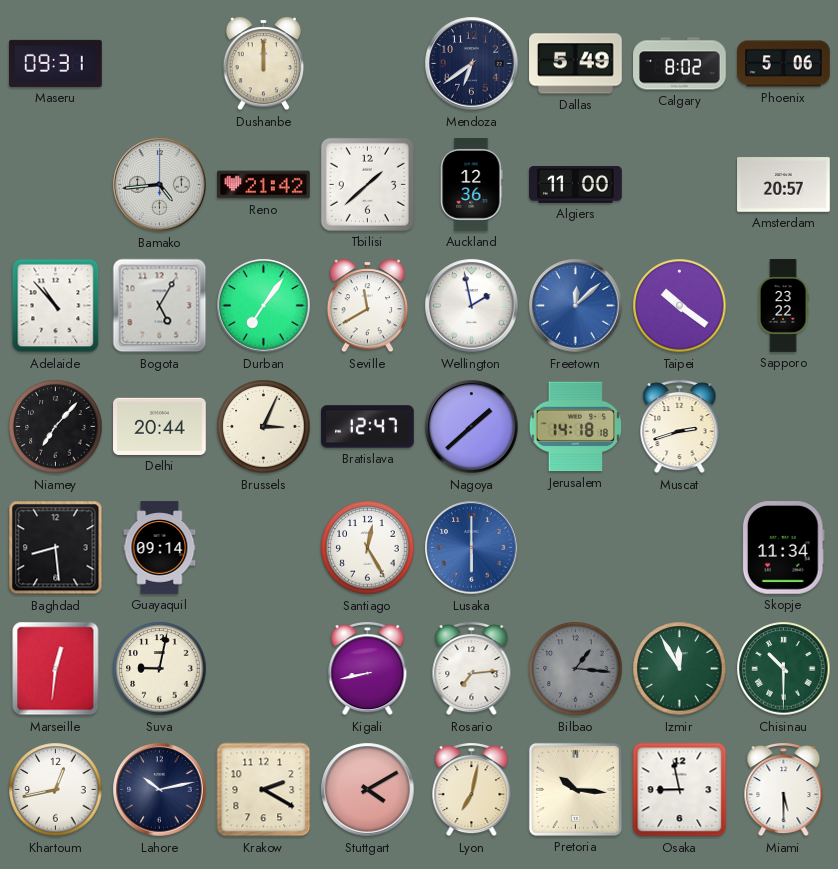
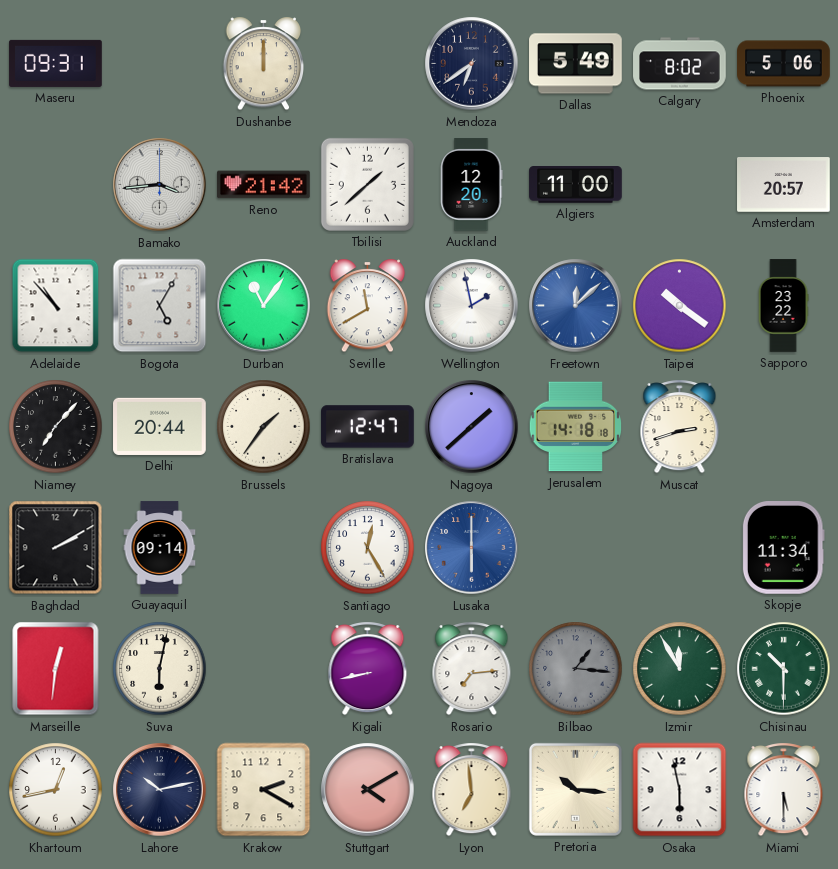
Bamako: 4:44 -> 3:44
Auckland: 12:36 -> 12:20
Durban: 7:06 -> 11:06
Brussels: 3:04 -> 1:36
Baghdad: 8:29 -> 2:10
Suva: 9:02 -> 6:02
Lyon: 7:02 -> 6:59
Osaka: 8:58 -> 5:58
